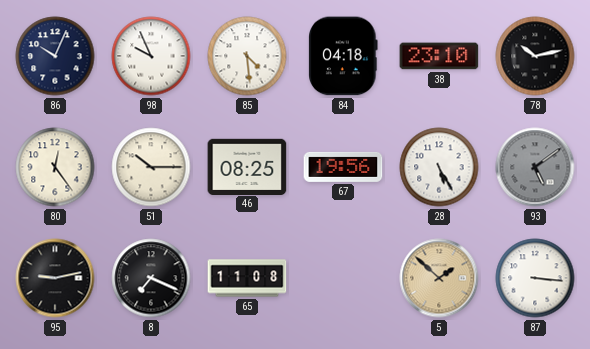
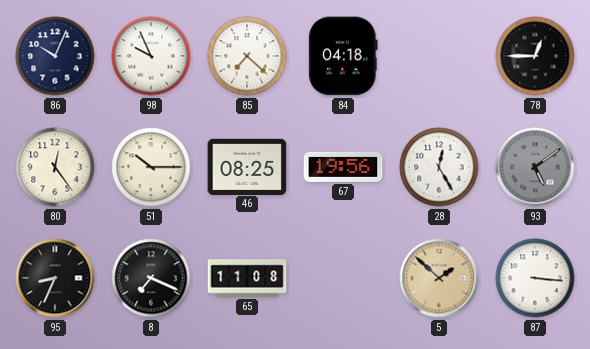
85: 4:29 -> 7:22
38: 23:10 -> none
78: 10:13 -> 12:45
28: 5:25 -> 12:25
95: 9:13 -> 8:34
